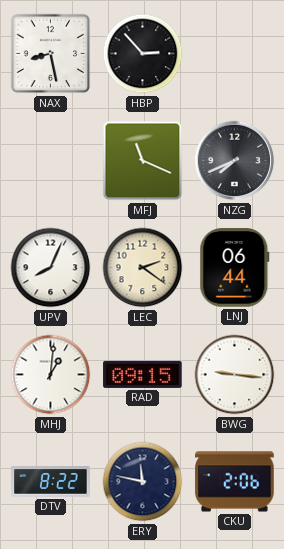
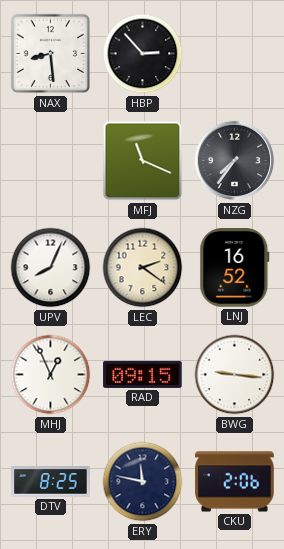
NAX: 8:28 -> 8:29
NZG: 7:41 -> 7:36
LNJ: 06:44 -> 16:52
MHJ: 1:01 -> 12:56
DTV: 8:22 -> 8:25
